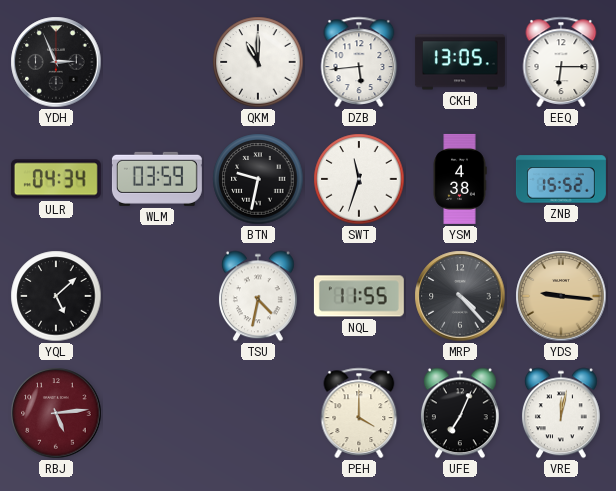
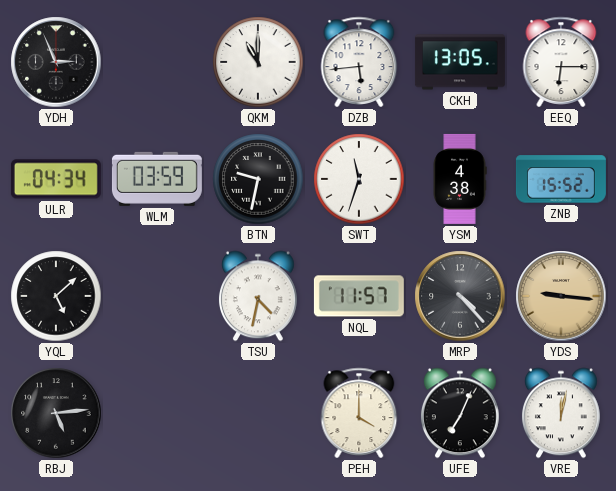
NQL: 11:55 -> 11:57
RBJ dial: burgundy -> black
